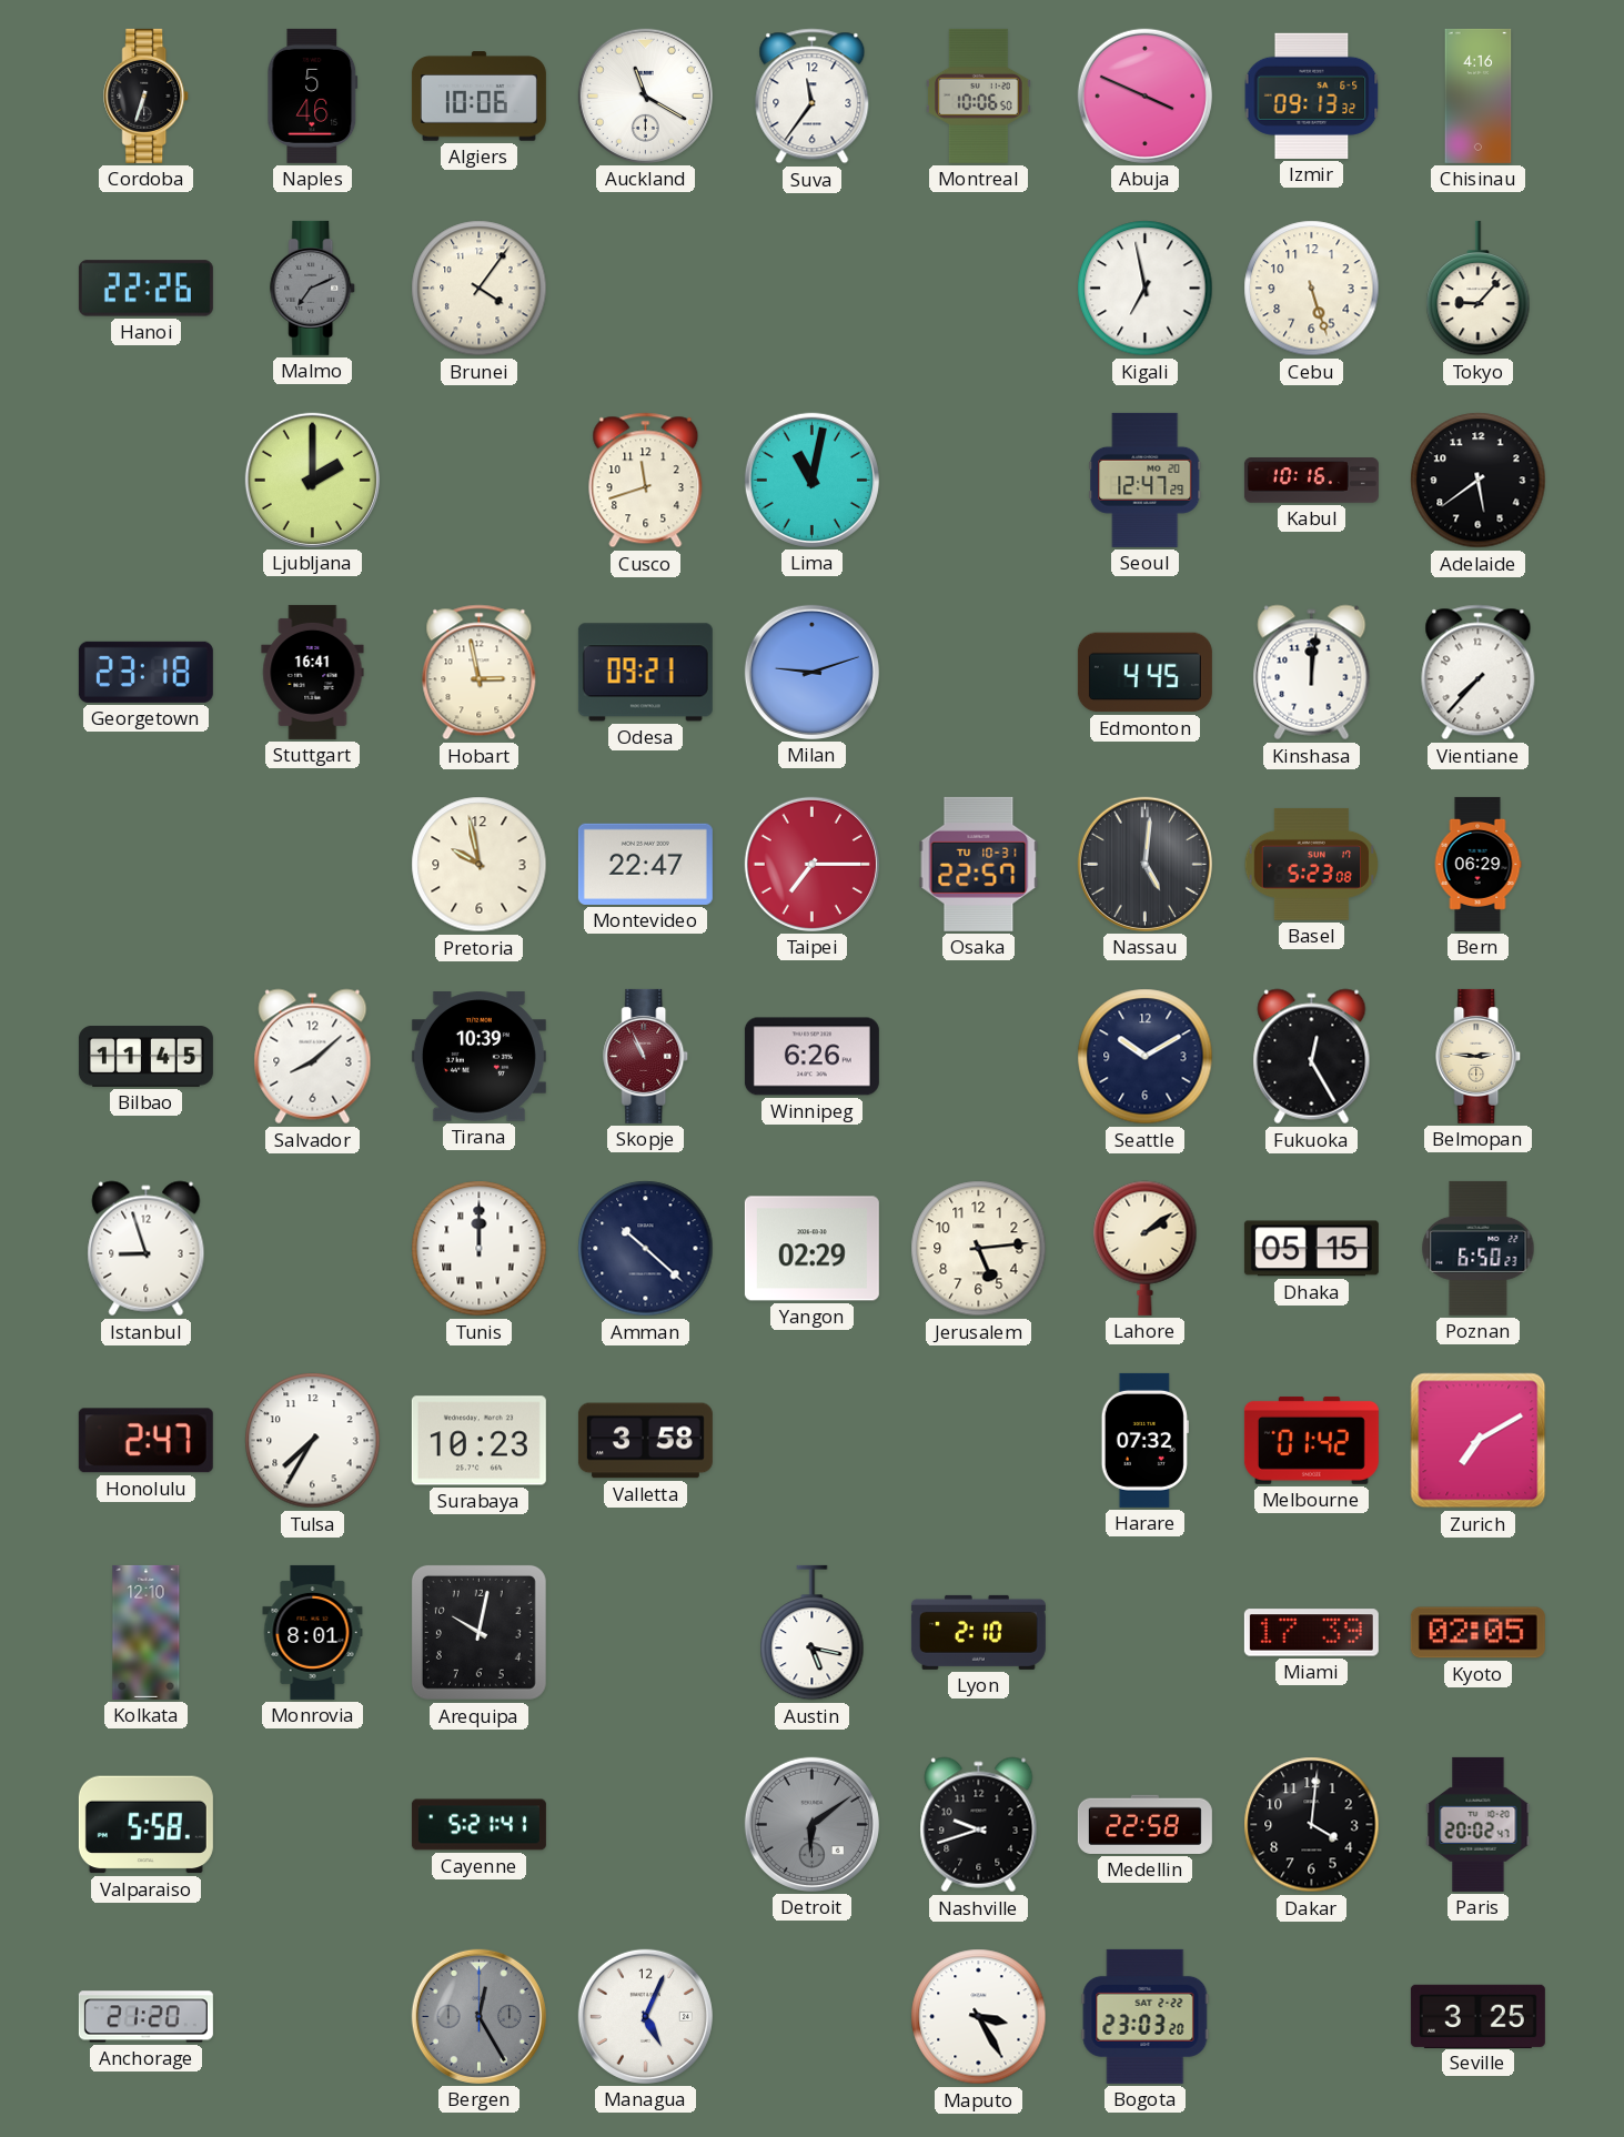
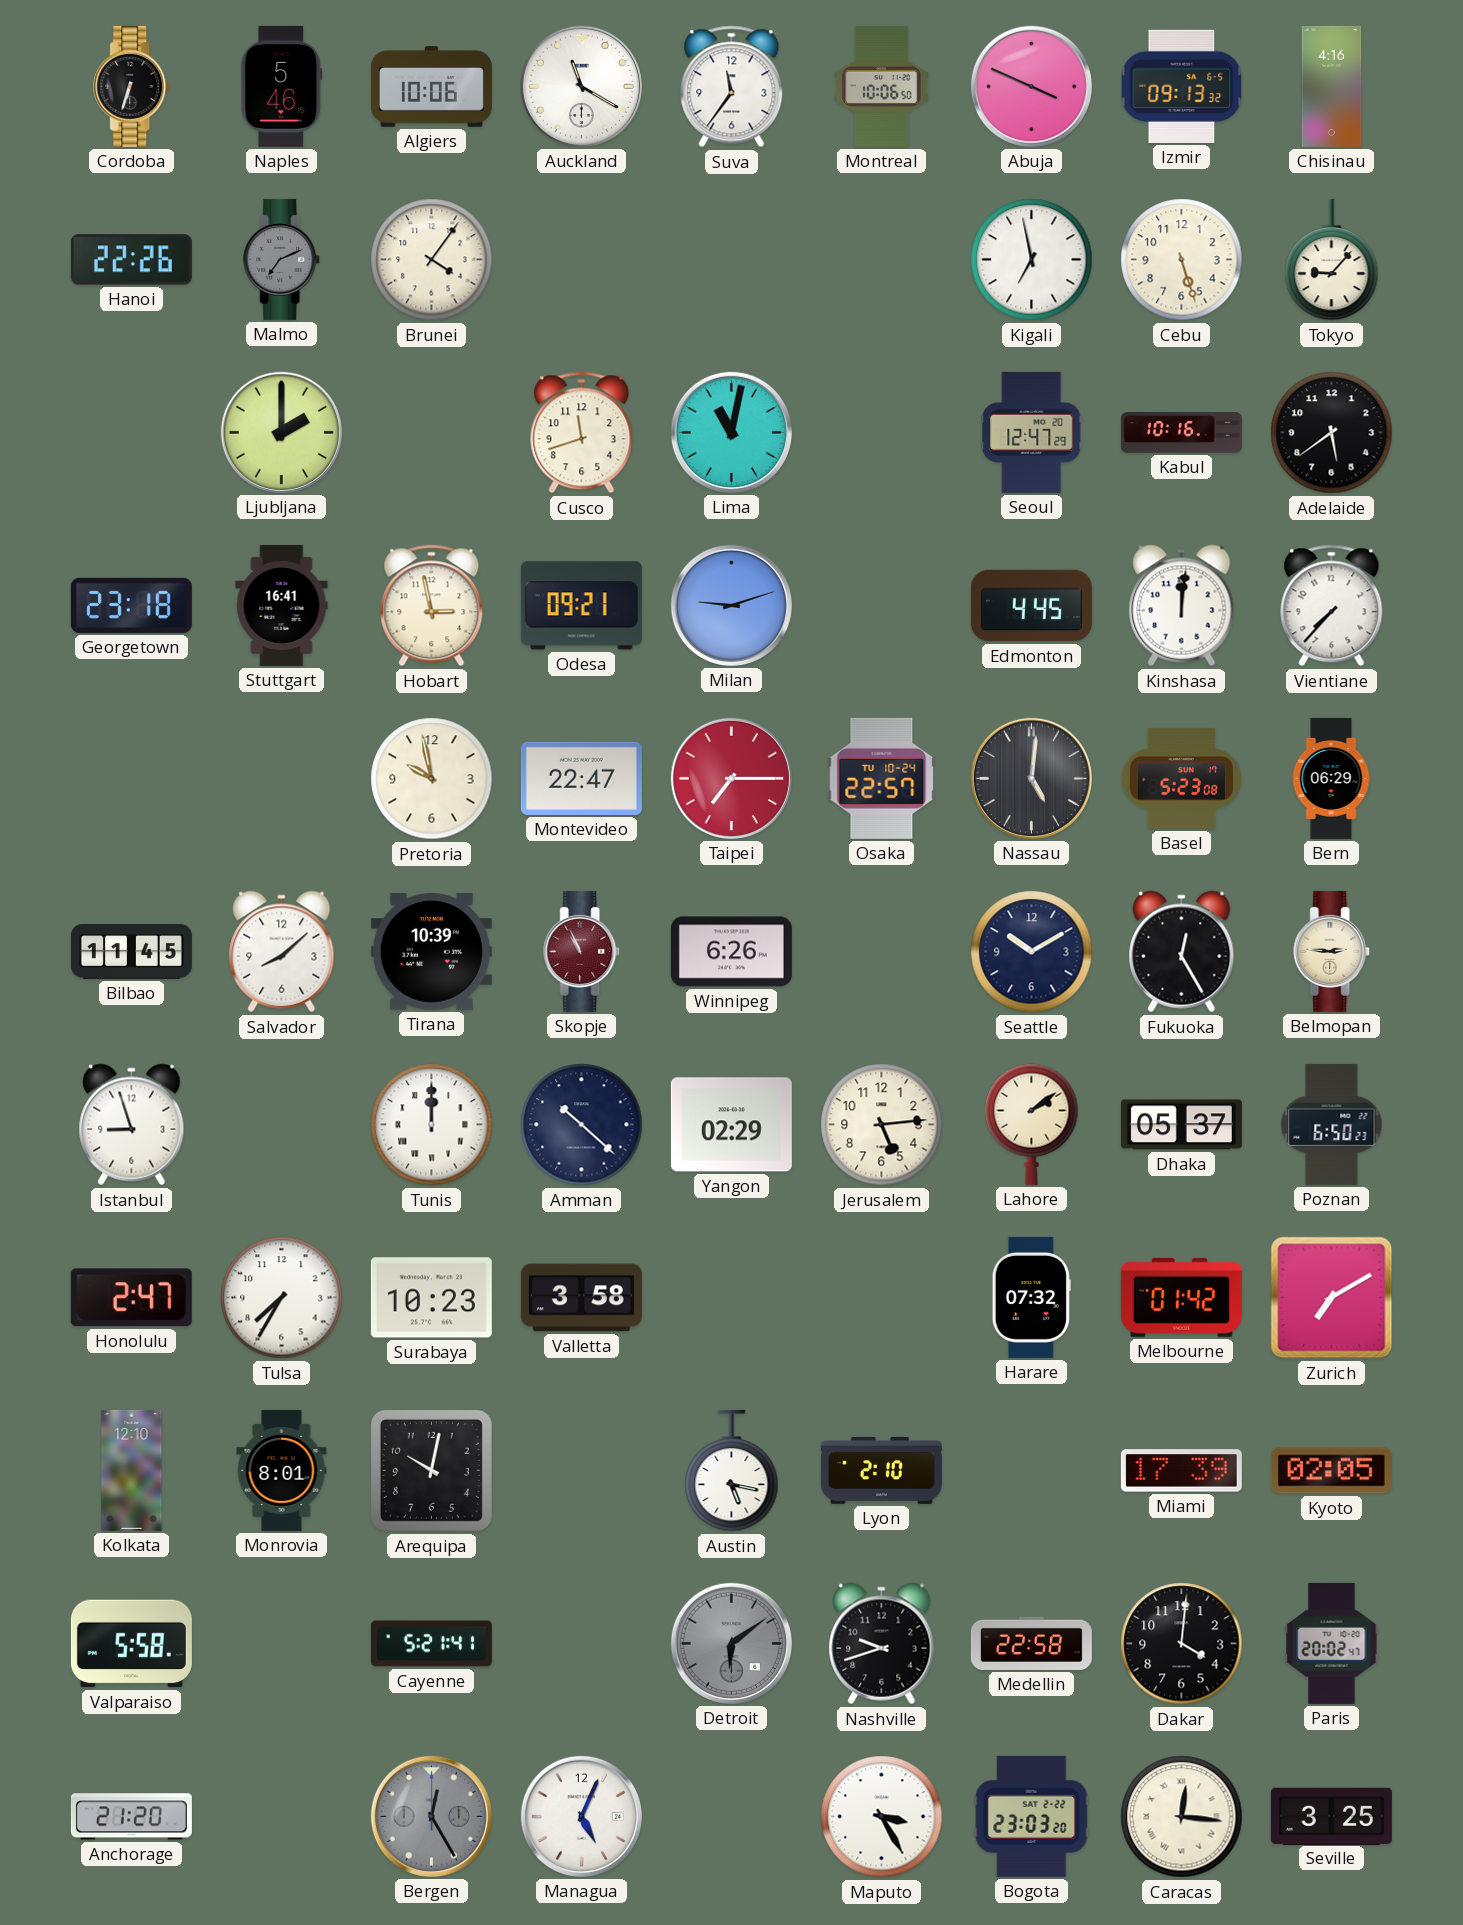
Osaka date: TU 10-31 -> TU 10-24
Dhaka: 05:15 -> 05:37
Caracas: none -> 12:16
